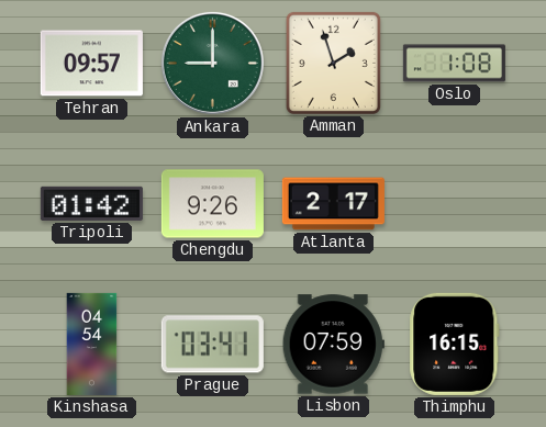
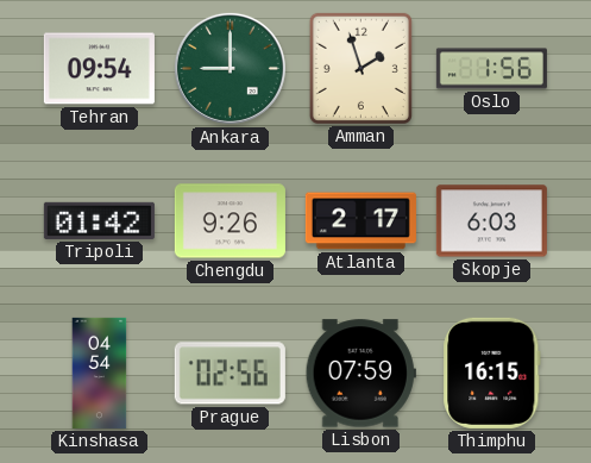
Tehran: 09:57 -> 09:54
Oslo: 1:08 -> 1:56
Skopje: none -> 6:03
Prague: 03:41 -> 02:56
